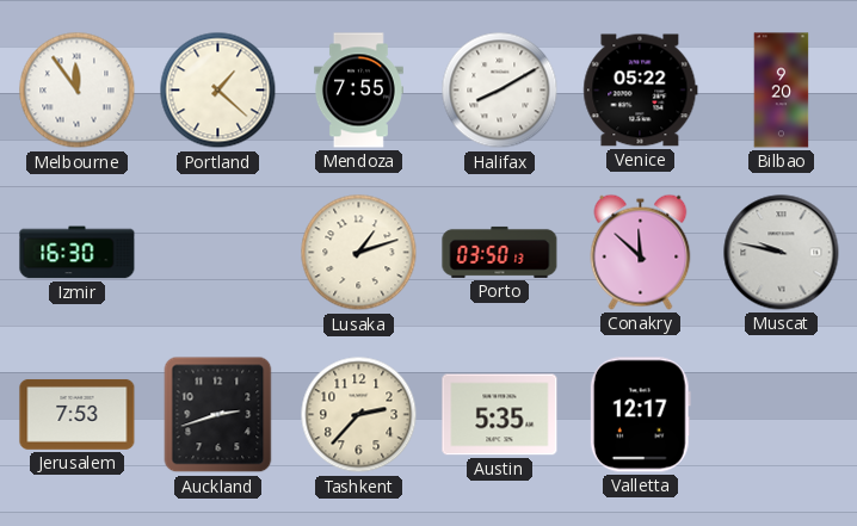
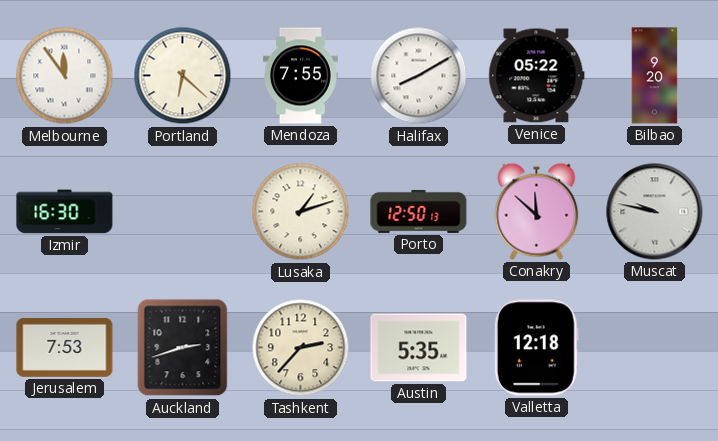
Portland: 1:22 -> 6:22
Porto: 03:50 -> 12:50
Valletta: 12:17 -> 12:18
